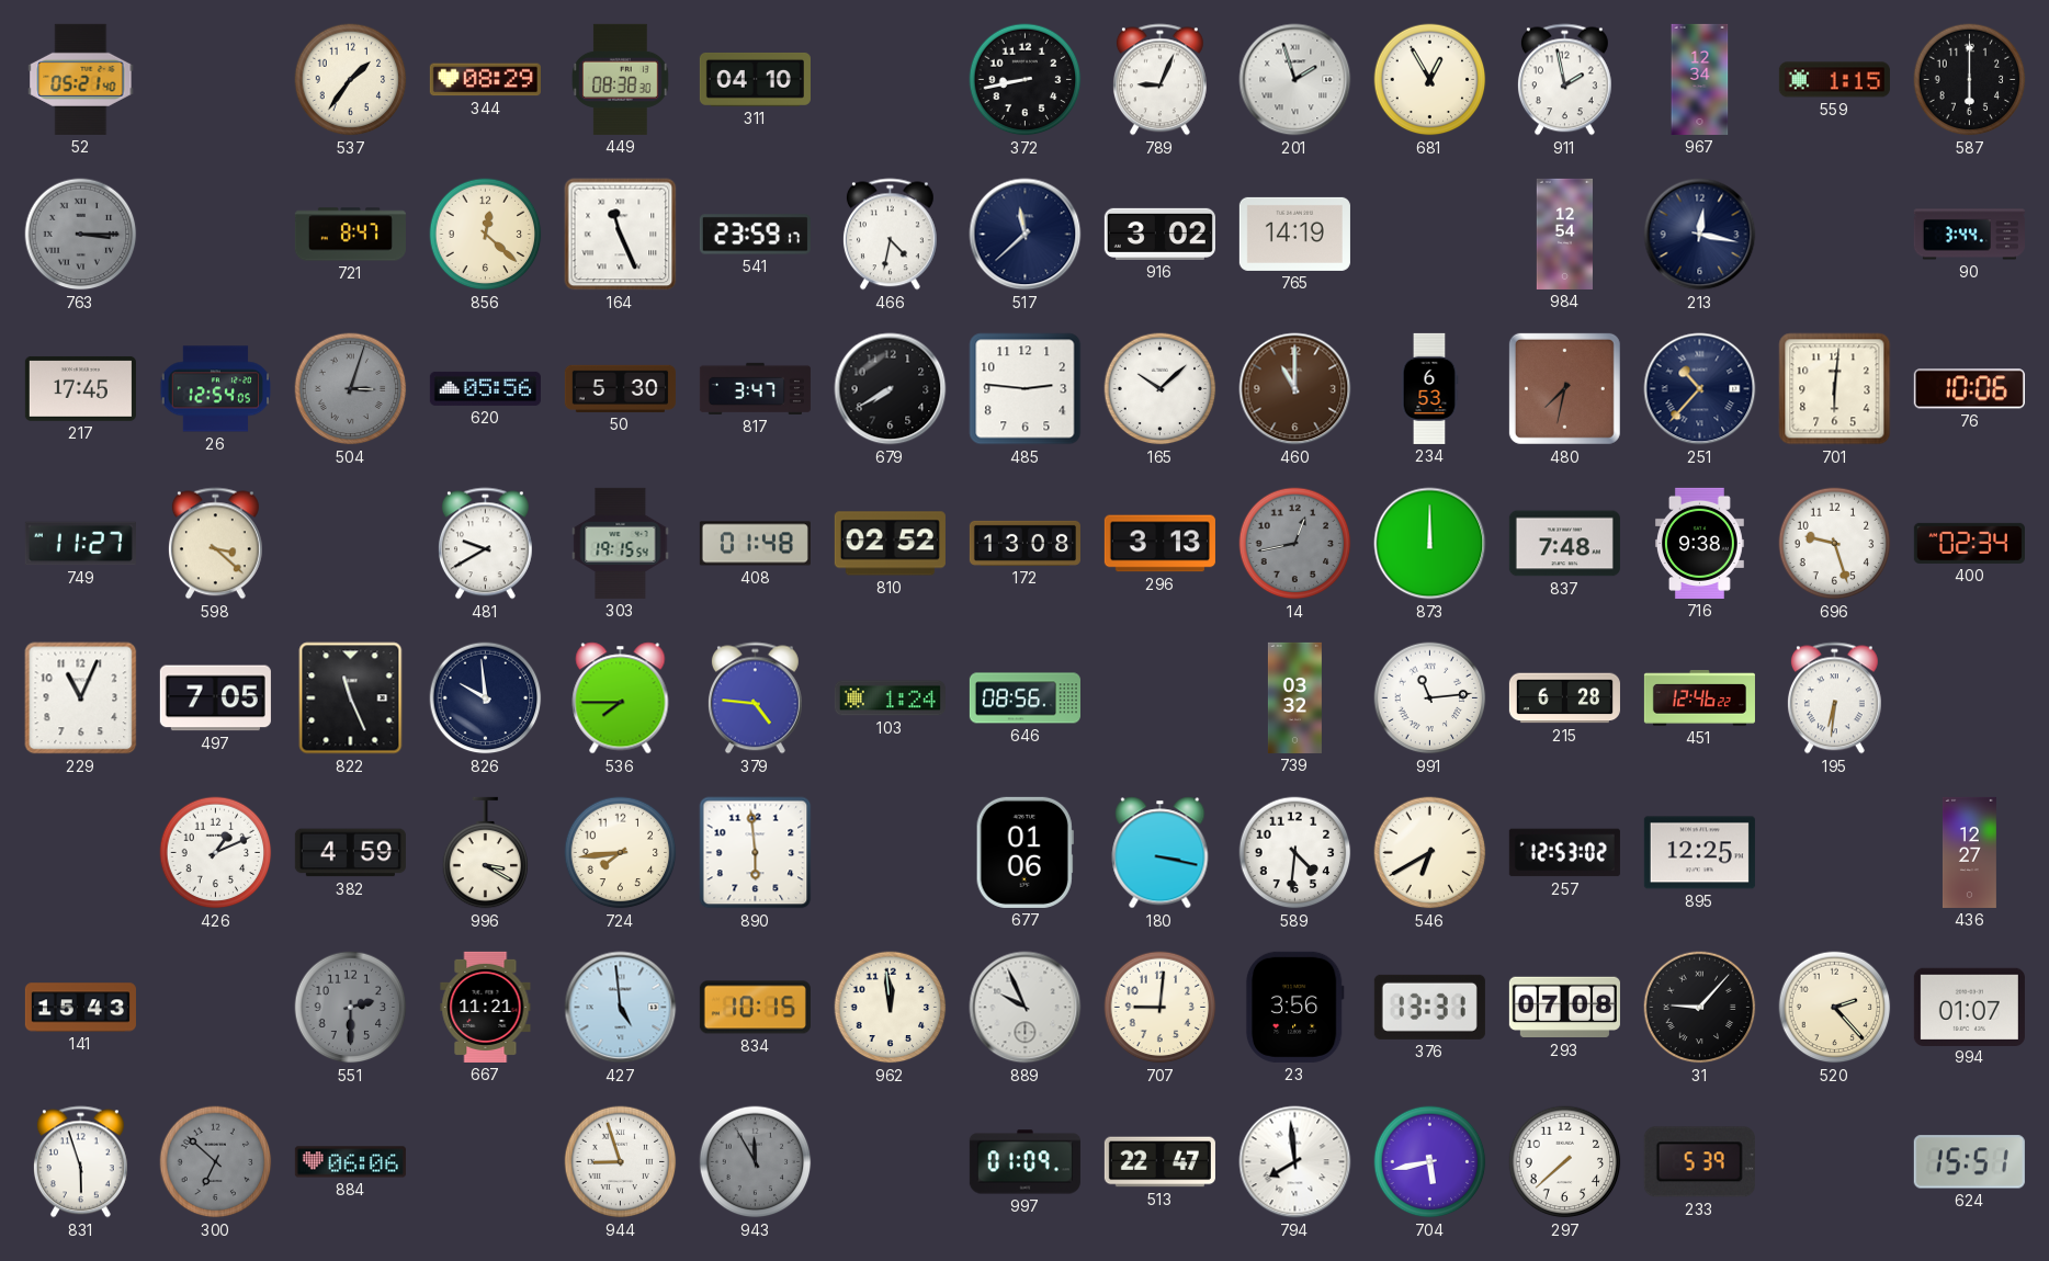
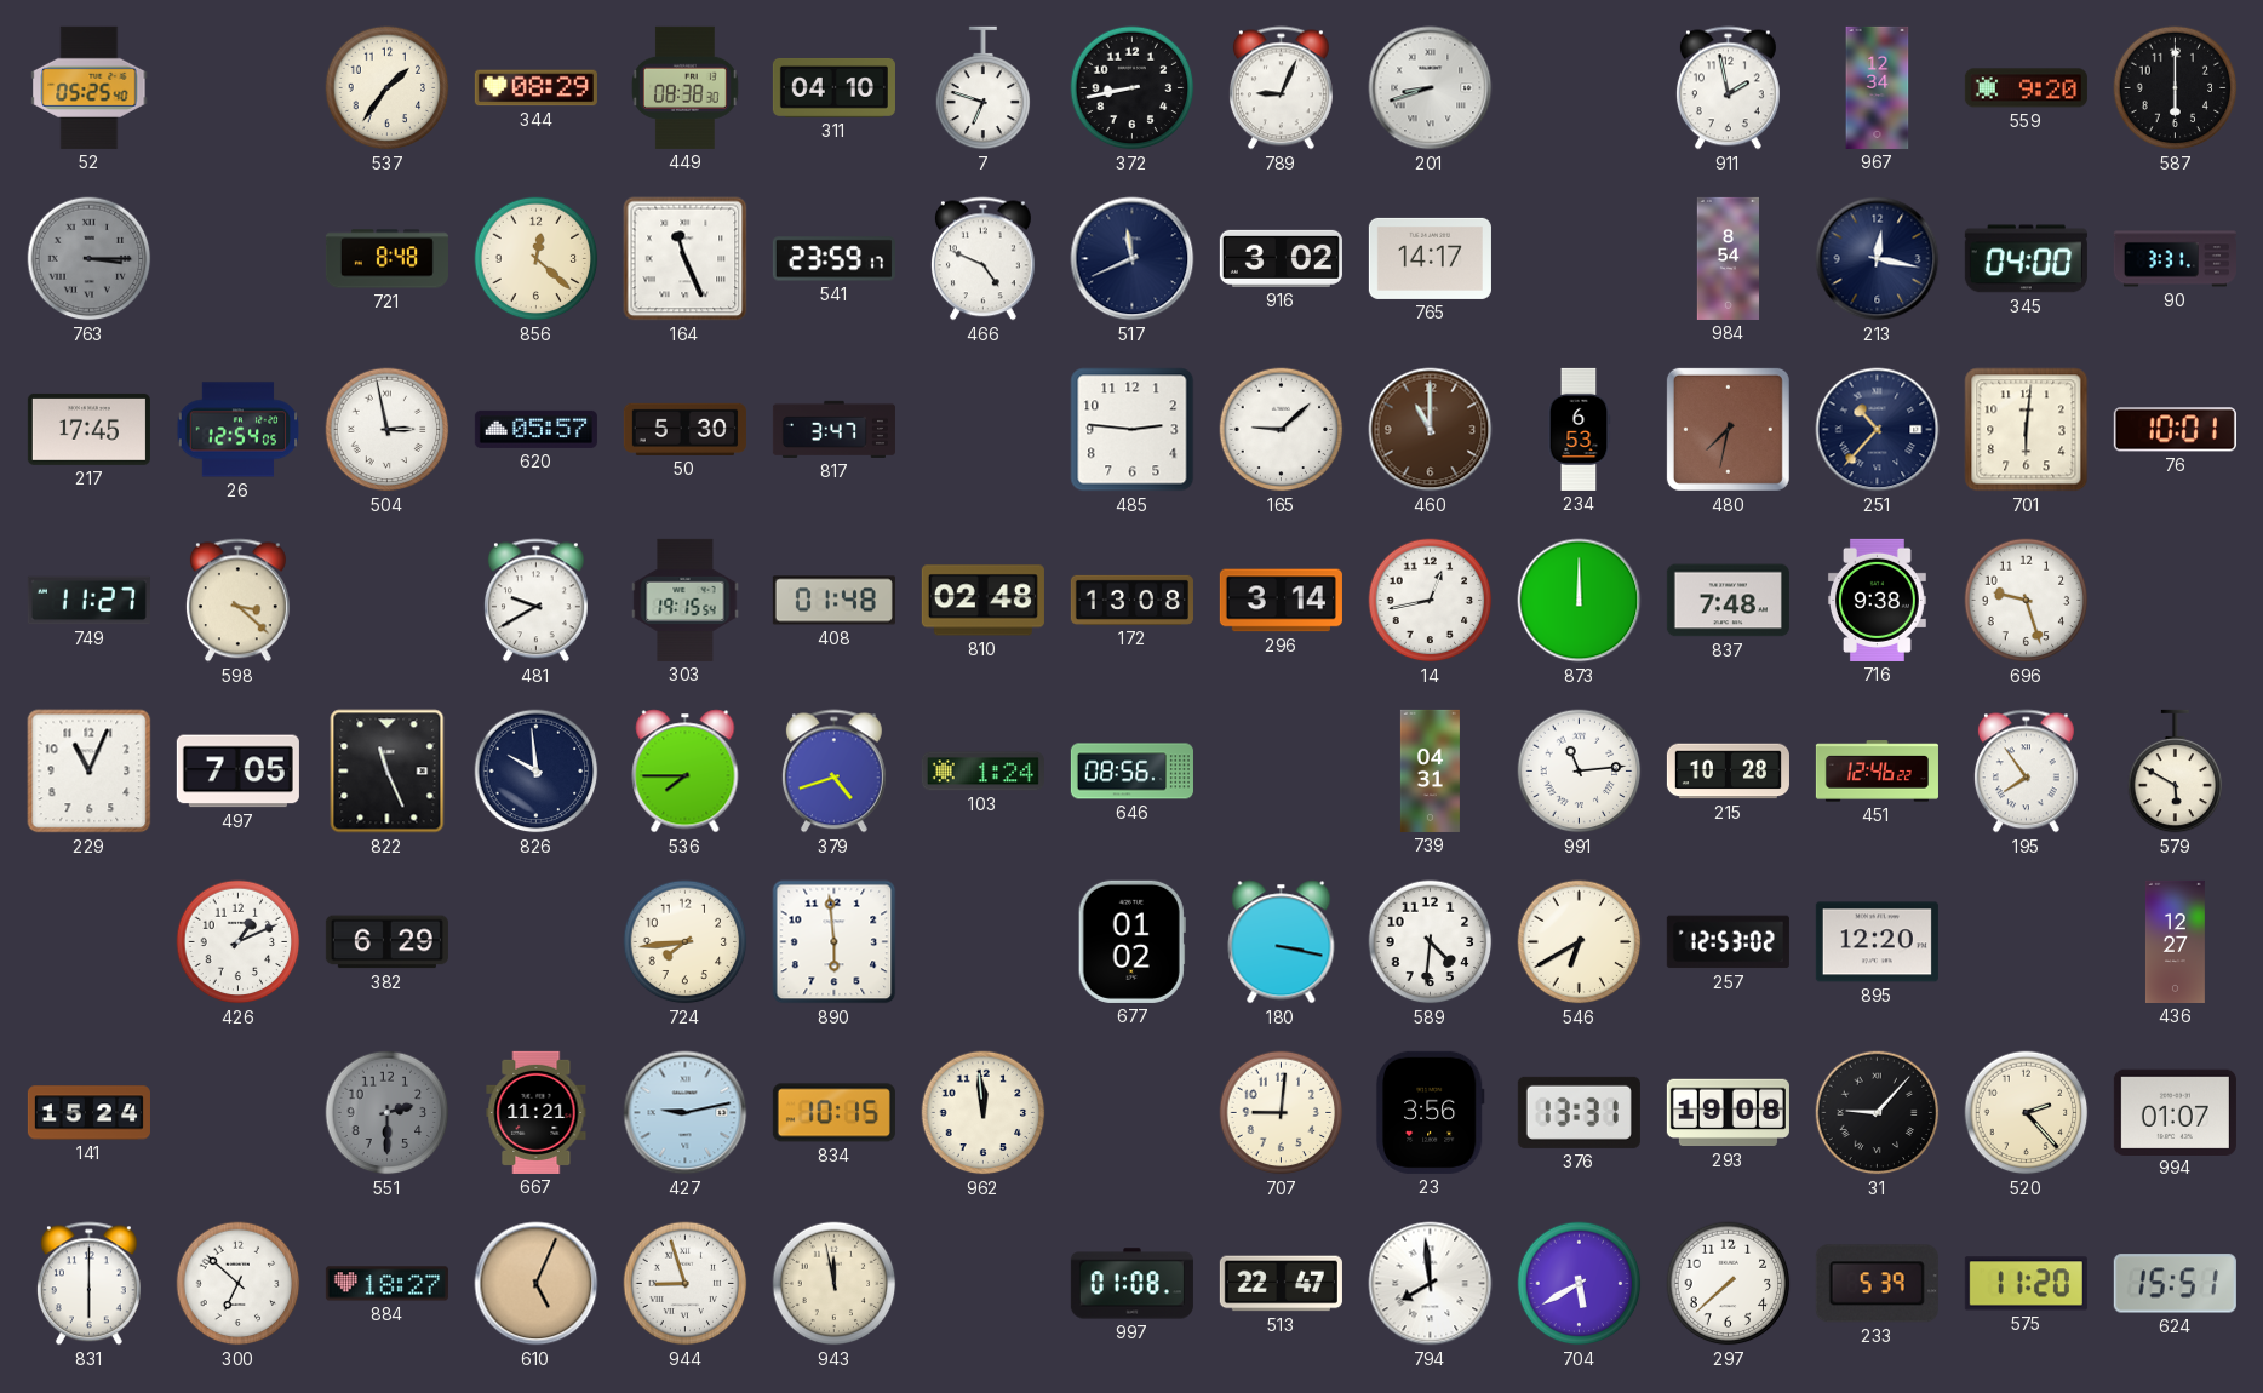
52: 05:21 -> 05:25
7: none -> 6:48
201: 1:57 -> 8:42
681: 12:55 -> none
559: 1:15 -> 9:20
721: 8:47 -> 8:48
466: 4:32 -> 4:49
517: 11:38 -> 11:41
765: 14:19 -> 14:17
984: 12:54 -> 8:54
345: none -> 04:00
90: 3:44 -> 3:31
504: 3:03 -> 2:58
504 dial: grey -> white
620: 05:56 -> 05:57
679: 7:40 -> none
165: 10:08 -> 9:08
76: 10:06 -> 10:01
810: 02:52 -> 02:48
296: 3:13 -> 3:14
14 dial: grey -> white
400: 02:34 -> none
379: 4:46 -> 4:42
739: 03:32 -> 04:31
215: 6:28 -> 10:28
195: 6:31 -> 7:54
579: none -> 5:50
382: 4:59 -> 6:29
996: 3:20 -> none
677: 01:06 -> 01:02
895: 12:25 -> 12:20
141: 15:43 -> 15:24
427: 4:59 -> 9:13
889: 9:56 -> none
293: 07:08 -> 19:08
831: 5:57 -> 6:00
300 dial: grey -> white
884: 06:06 -> 18:27
610: none -> 5:04
943: 11:55 -> 11:58
943 dial: grey -> cream
997: 01:09 -> 01:08
704: 5:43 -> 5:40
575: none -> 11:20
